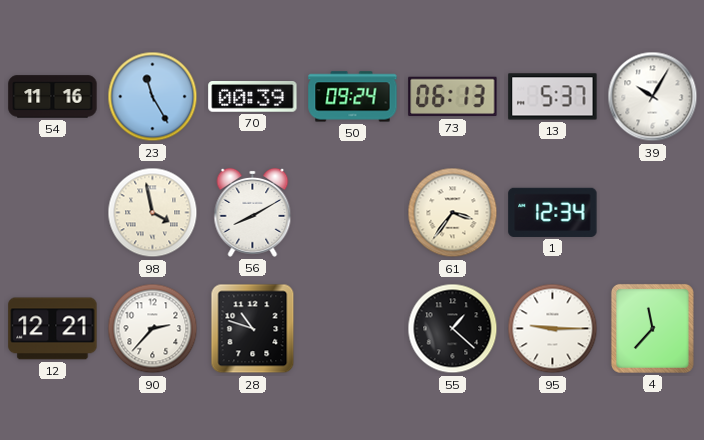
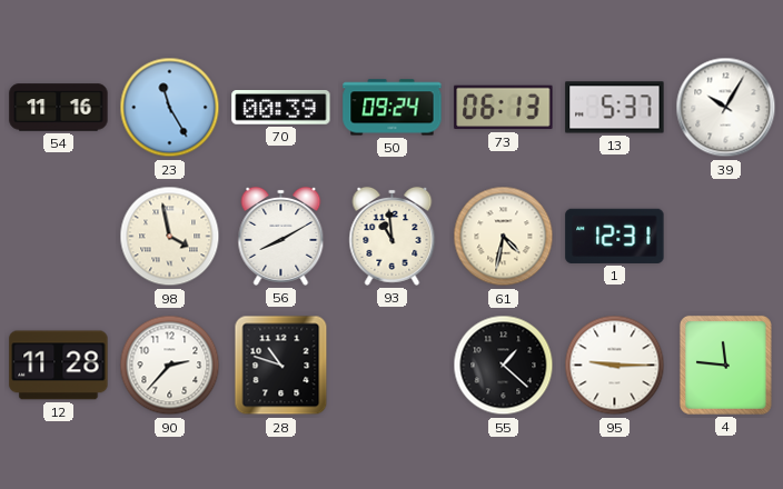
93: none -> 10:59
61: 3:36 -> 4:32
1: 12:34 -> 12:31
12: 12:21 -> 11:28
4: 11:37 -> 11:46
